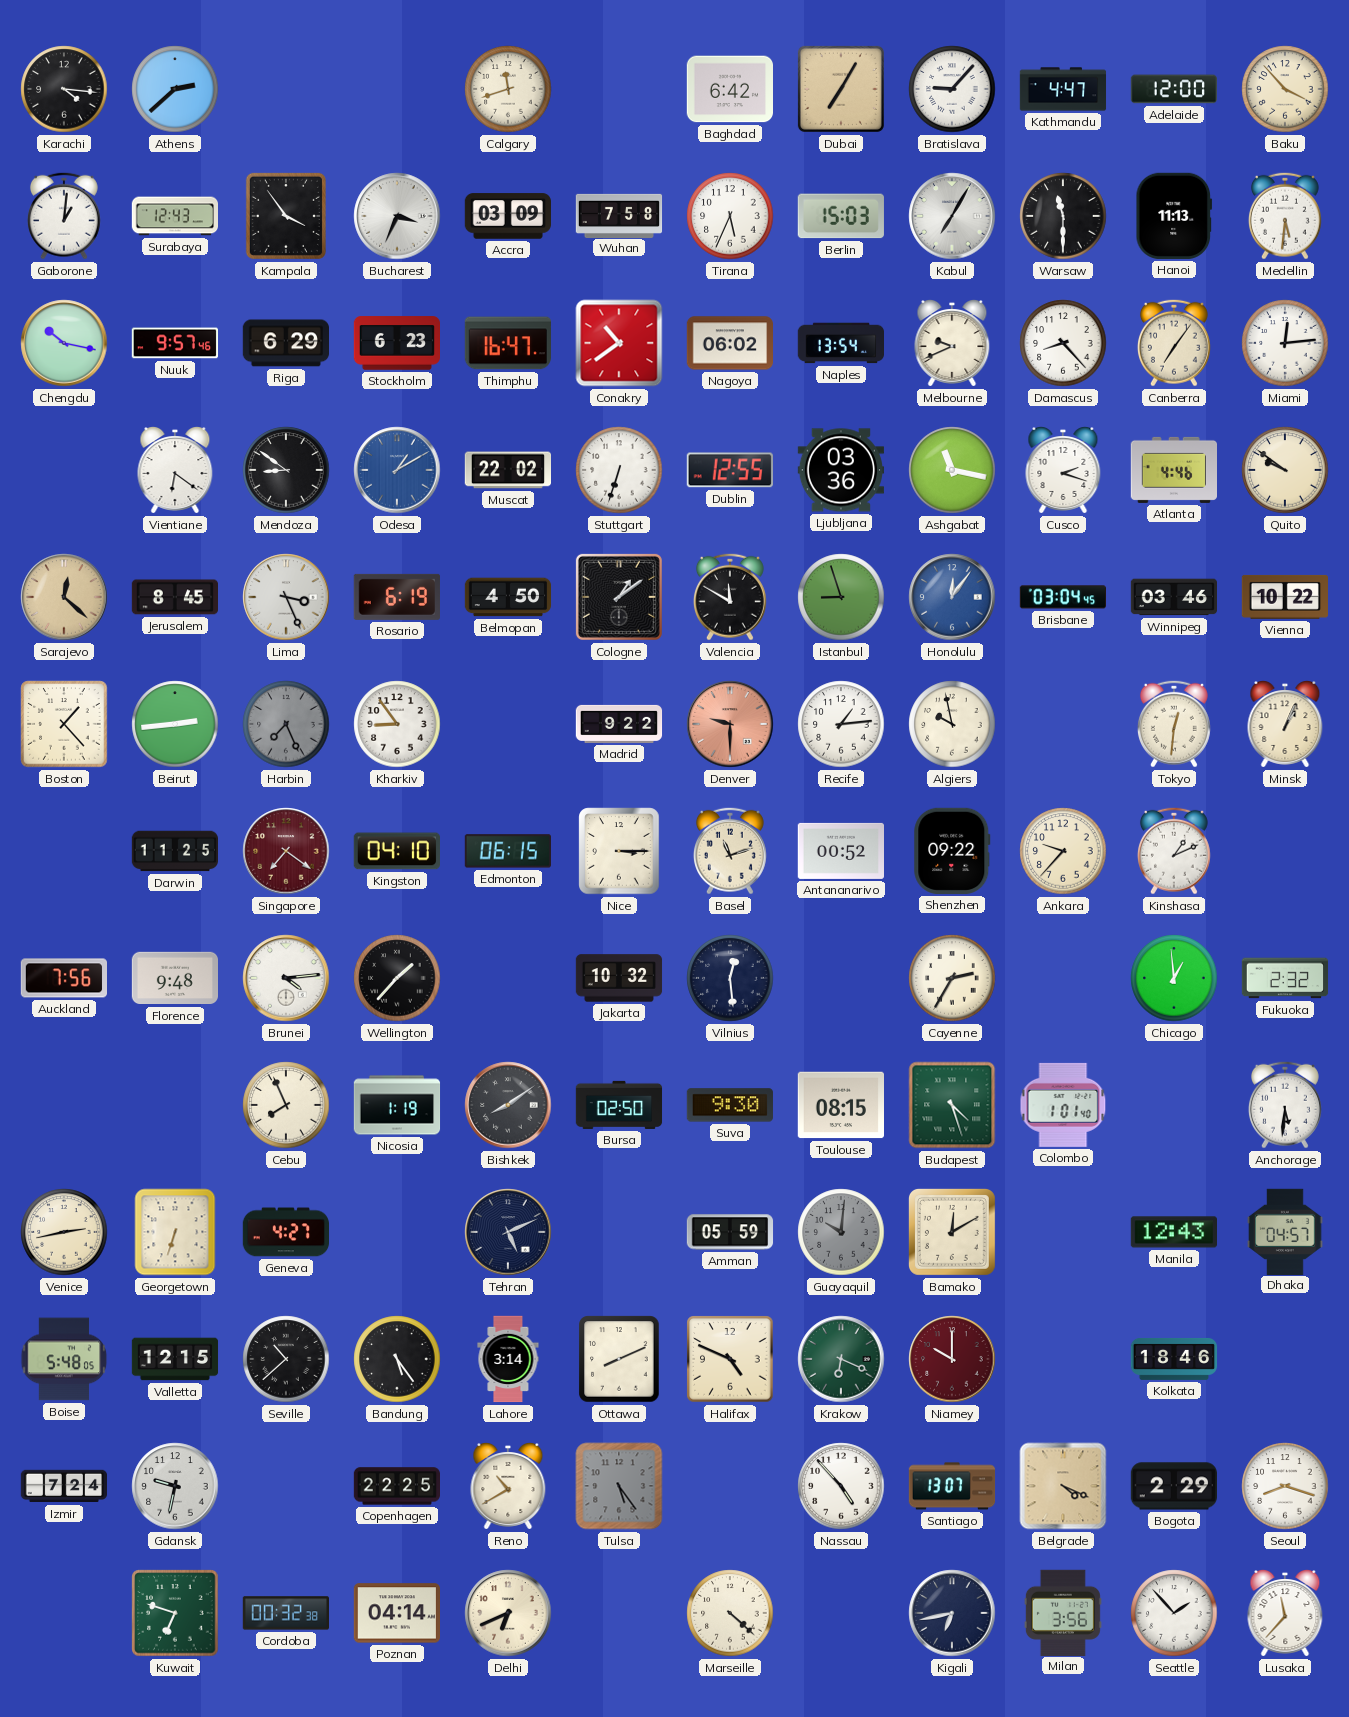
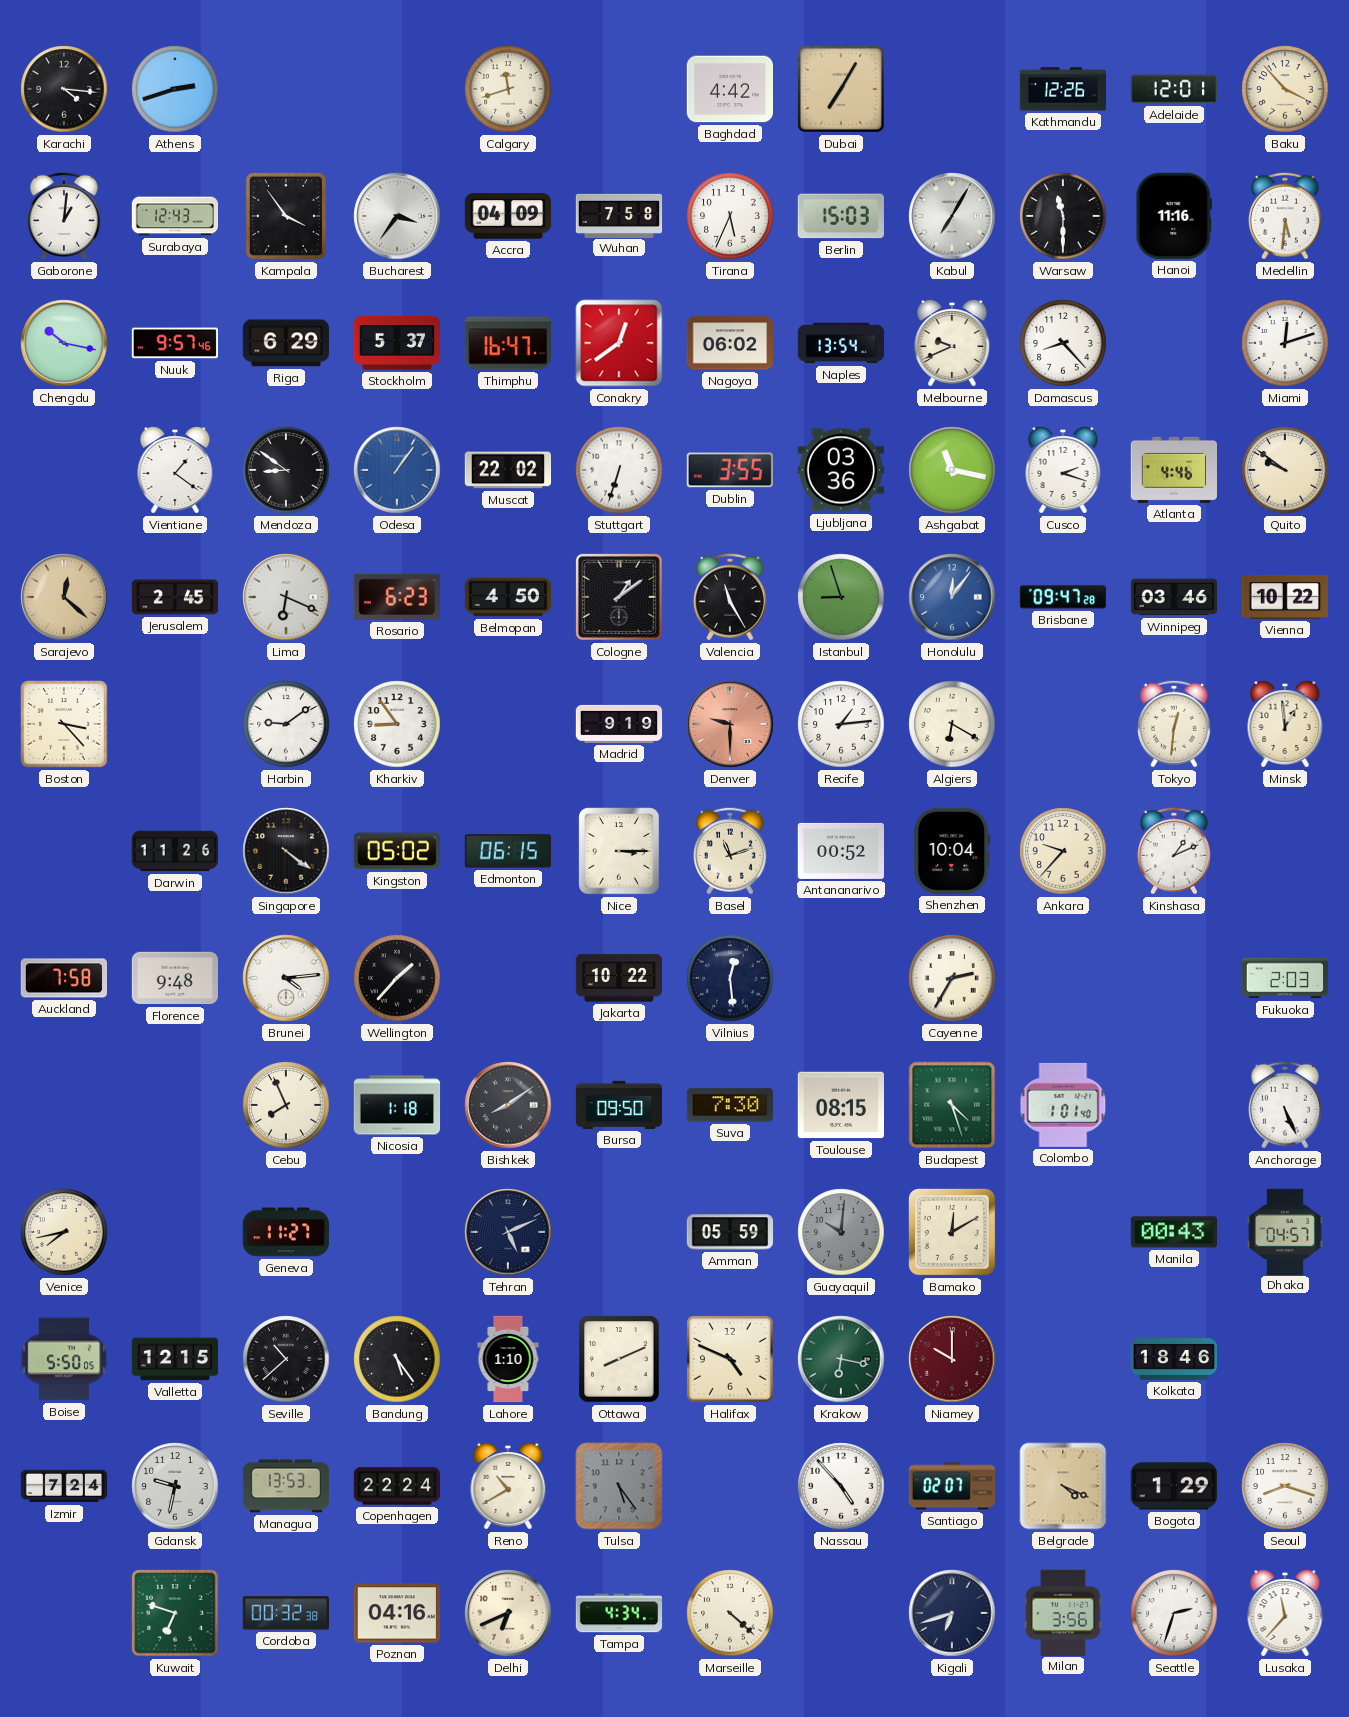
Athens: 2:38 -> 2:42
Baghdad: 6:42 -> 4:42
Bratislava: 9:07 -> none
Kathmandu: 4:47 -> 12:26
Adelaide: 12:00 -> 12:01
Bucharest: 3:34 -> 3:36
Accra: 03:09 -> 04:09
Hanoi: 11:13 -> 11:16
Stockholm: 6:23 -> 5:37
Conakry: 10:39 -> 12:39
Canberra: 7:06 -> none
Miami: 12:14 -> 12:12
Vientiane: 6:21 -> 1:21
Odesa: 1:10 -> 1:06
Dublin: 12:55 -> 3:55
Jerusalem: 8:45 -> 2:45
Lima: 3:26 -> 6:19
Rosario: 6:19 -> 6:23
Valencia: 11:50 -> 11:25
Brisbane: 03:04 -> 09:47
Boston: 1:23 -> 3:23
Beirut: 2:44 -> none
Harbin: 7:26 -> 9:09
Harbin dial: grey -> white
Madrid: 9:22 -> 9:19
Algiers: 9:58 -> 6:20
Minsk: 1:04 -> 12:59
Darwin: 11:25 -> 11:26
Singapore: 7:21 -> 4:21
Singapore dial: burgundy -> black
Kingston: 04:10 -> 05:02
Shenzhen: 09:22 -> 10:04
Auckland: 7:56 -> 7:58
Jakarta: 10:32 -> 10:22
Chicago: 12:59 -> none
Fukuoka: 2:32 -> 2:03
Nicosia: 1:19 -> 1:18
Bursa: 02:50 -> 09:50
Suva: 9:30 -> 7:30
Anchorage: 5:31 -> 5:26
Venice: 2:43 -> 7:43
Georgetown: 6:33 -> none
Geneva: 4:27 -> 11:27
Manila: 12:43 -> 00:43
Boise: 5:48 -> 5:50
Lahore: 3:14 -> 1:10
Krakow: 6:19 -> 6:17
Managua: none -> 13:53
Copenhagen: 22:25 -> 22:24
Santiago: 13:07 -> 02:07
Bogota: 2:29 -> 1:29
Poznan: 04:14 -> 04:16
Tampa: none -> 4:34
Kigali: 6:43 -> 6:42
Seattle: 1:53 -> 2:33
